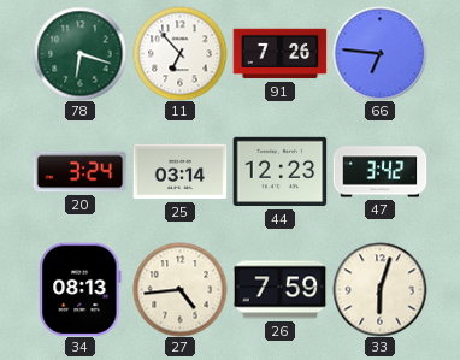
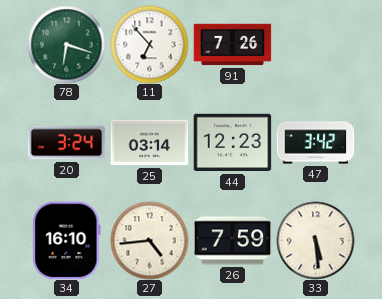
66: 6:46 -> none
34: 08:13 -> 16:10
33: 6:03 -> 5:29
